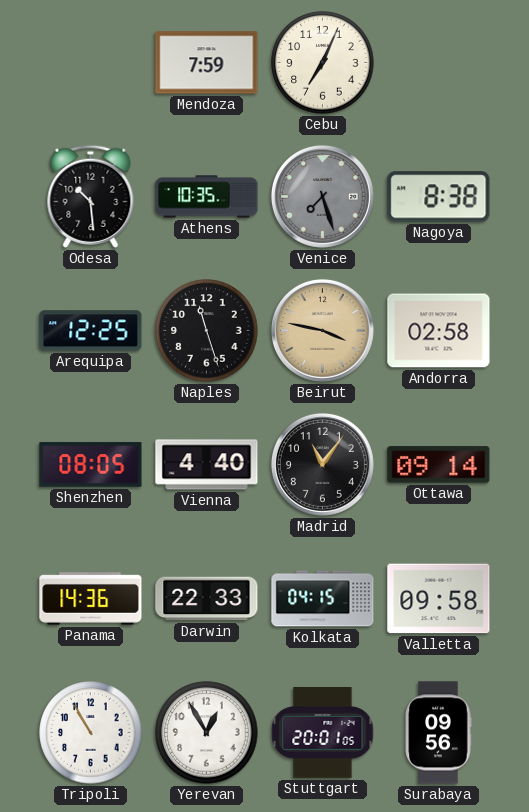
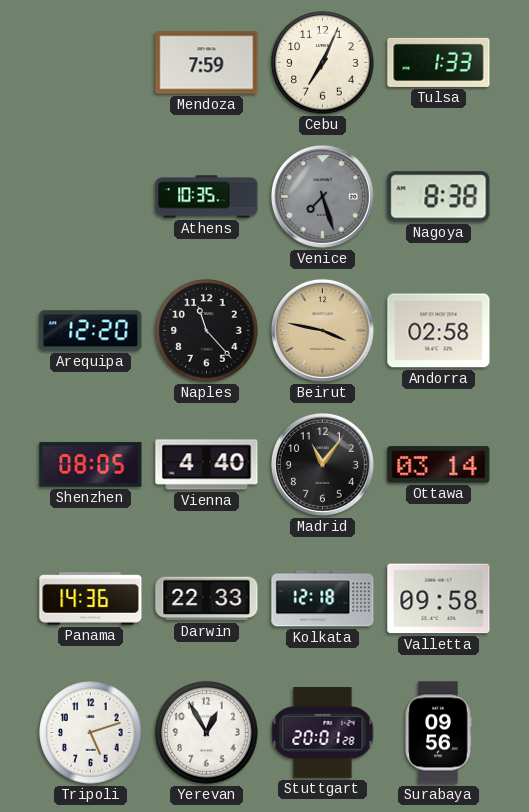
Tulsa: none -> 1:33
Odesa: 10:29 -> none
Arequipa: 12:25 -> 12:20
Naples: 11:27 -> 11:23
Ottawa: 09:14 -> 03:14
Kolkata: 04:15 -> 12:18
Tripoli: 10:55 -> 5:12
Stuttgart: 20:01:05 -> 20:01:28
